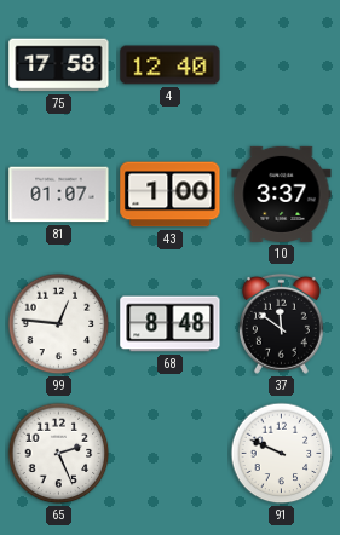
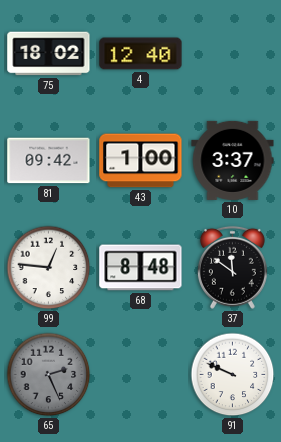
75: 17:58 -> 18:02
81: 01:07 -> 09:42
65 dial: white -> grey
